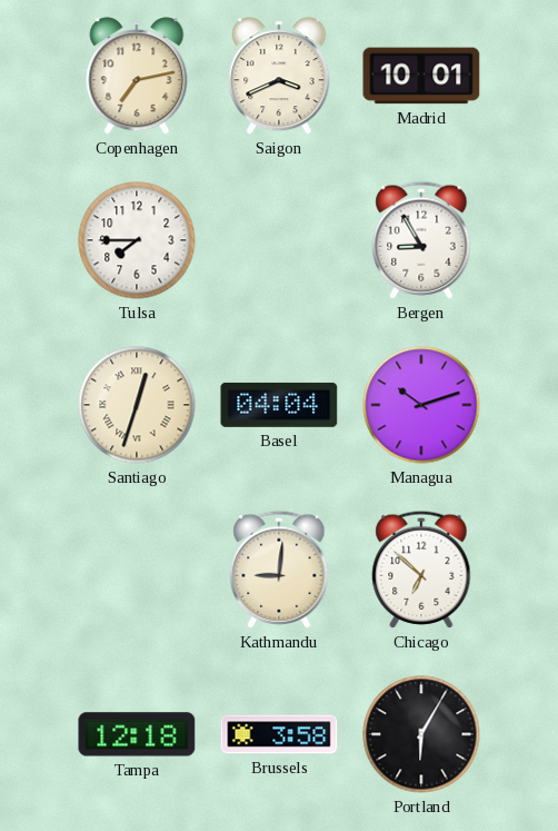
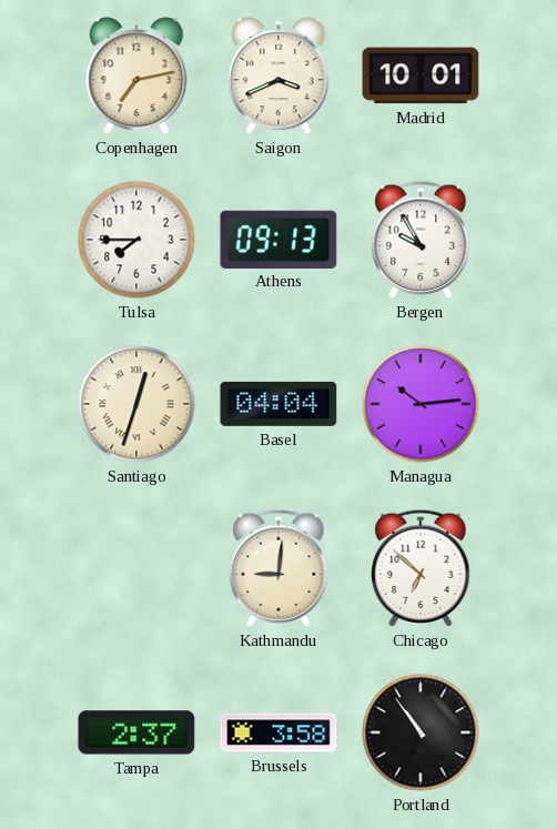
Athens: none -> 09:13
Bergen: 8:55 -> 9:55
Managua: 10:12 -> 10:14
Tampa: 12:18 -> 2:37
Portland: 6:05 -> 10:54
